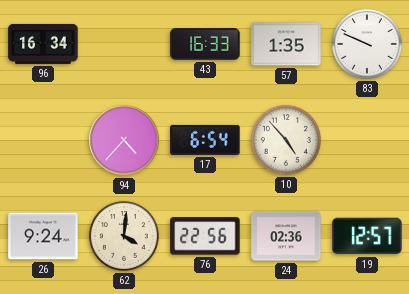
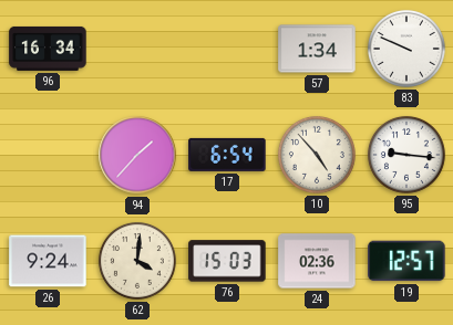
43: 16:33 -> none
57: 1:35 -> 1:34
94: 4:37 -> 1:37
95: none -> 9:16
76: 22:56 -> 15:03
